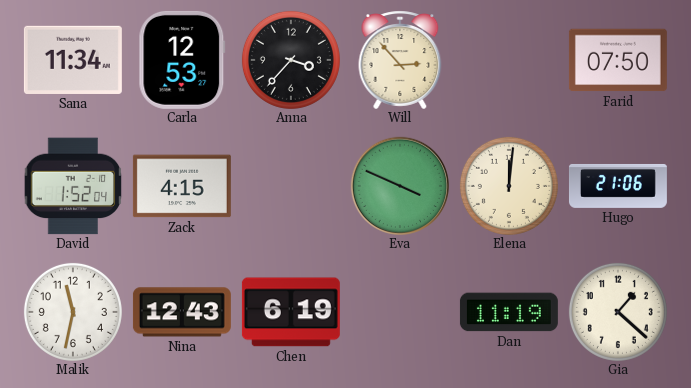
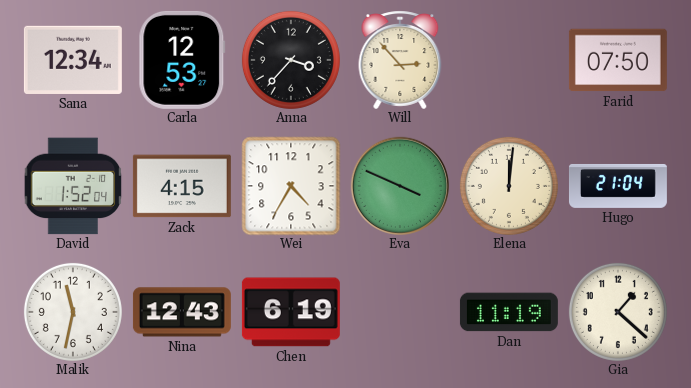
Sana: 11:34 -> 12:34
Wei: none -> 4:35
Hugo: 21:06 -> 21:04
